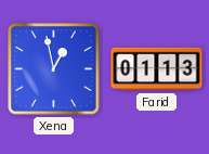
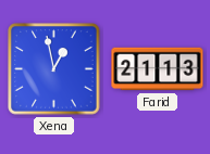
Farid: 01:13 -> 21:13
